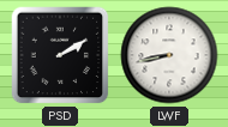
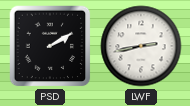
LWF: 8:43 -> 2:43
